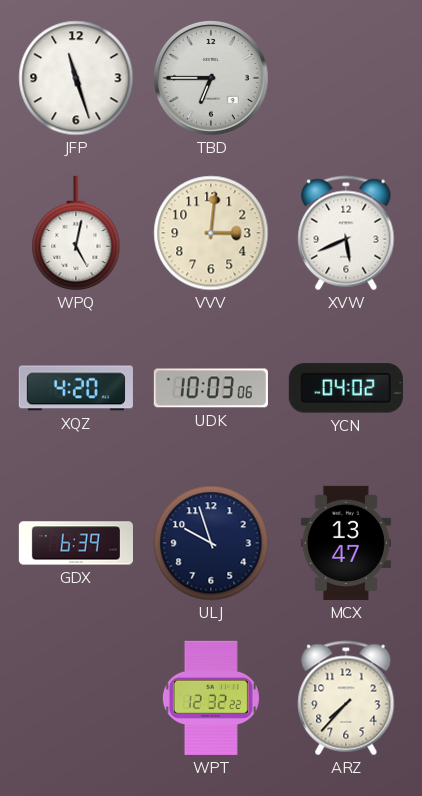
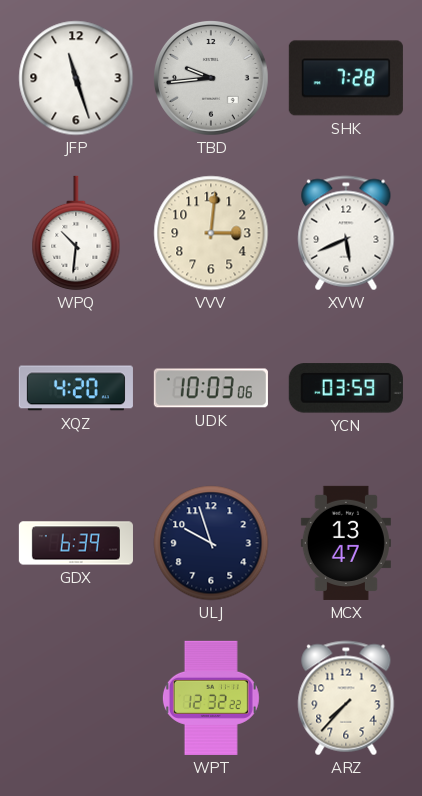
TBD: 6:45 -> 9:44
SHK: none -> 7:28
WPQ: 5:02 -> 10:31
YCN: 04:02 -> 03:59
